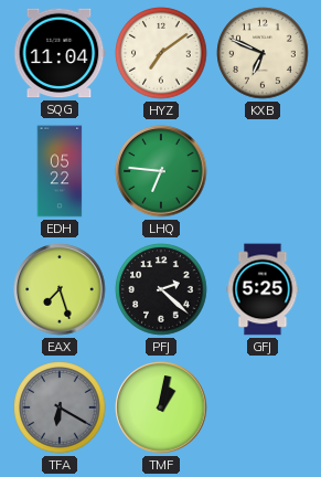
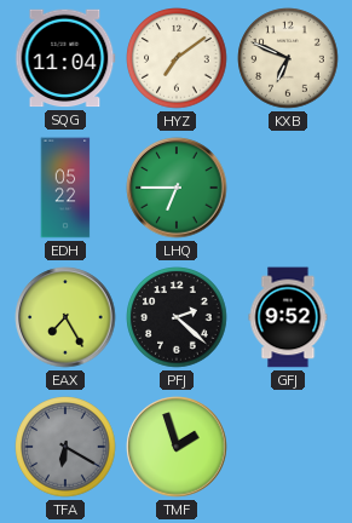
LHQ: 6:46 -> 6:45
EAX: 7:27 -> 7:25
GFJ: 5:25 -> 9:52
TMF: 1:02 -> 1:57
